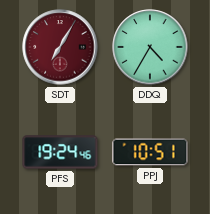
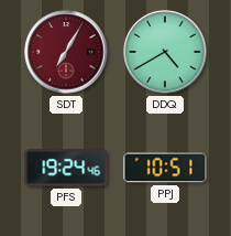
DDQ: 4:35 -> 4:40
